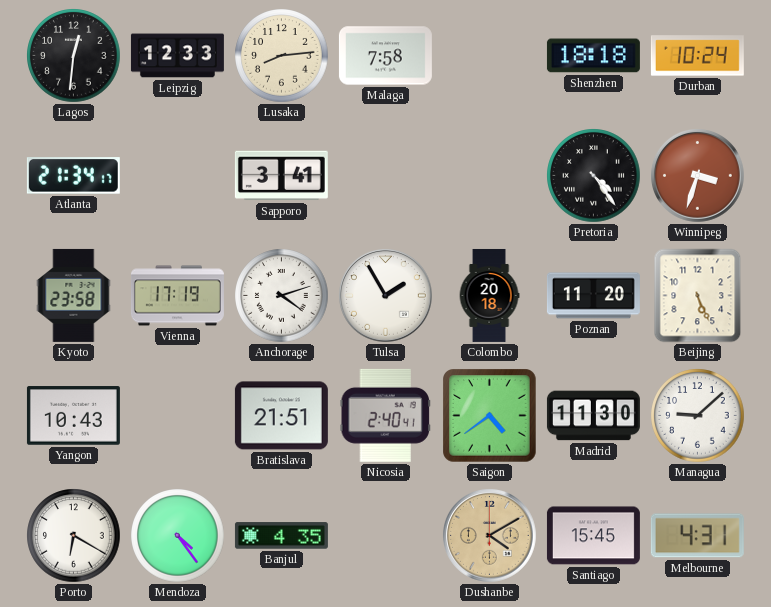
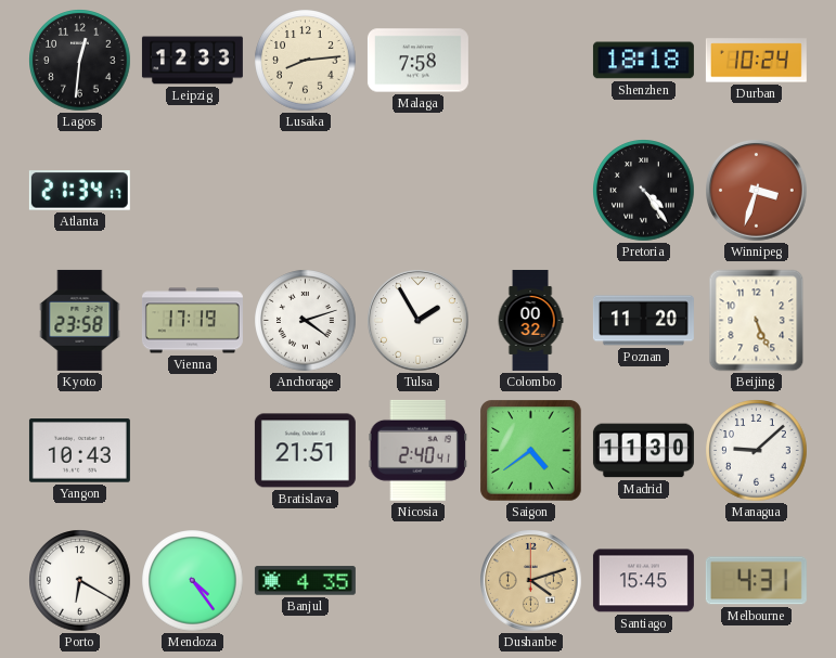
Sapporo: 3:41 -> none
Colombo: 20:18 -> 00:32
Dushanbe: 4:10 -> 4:12
